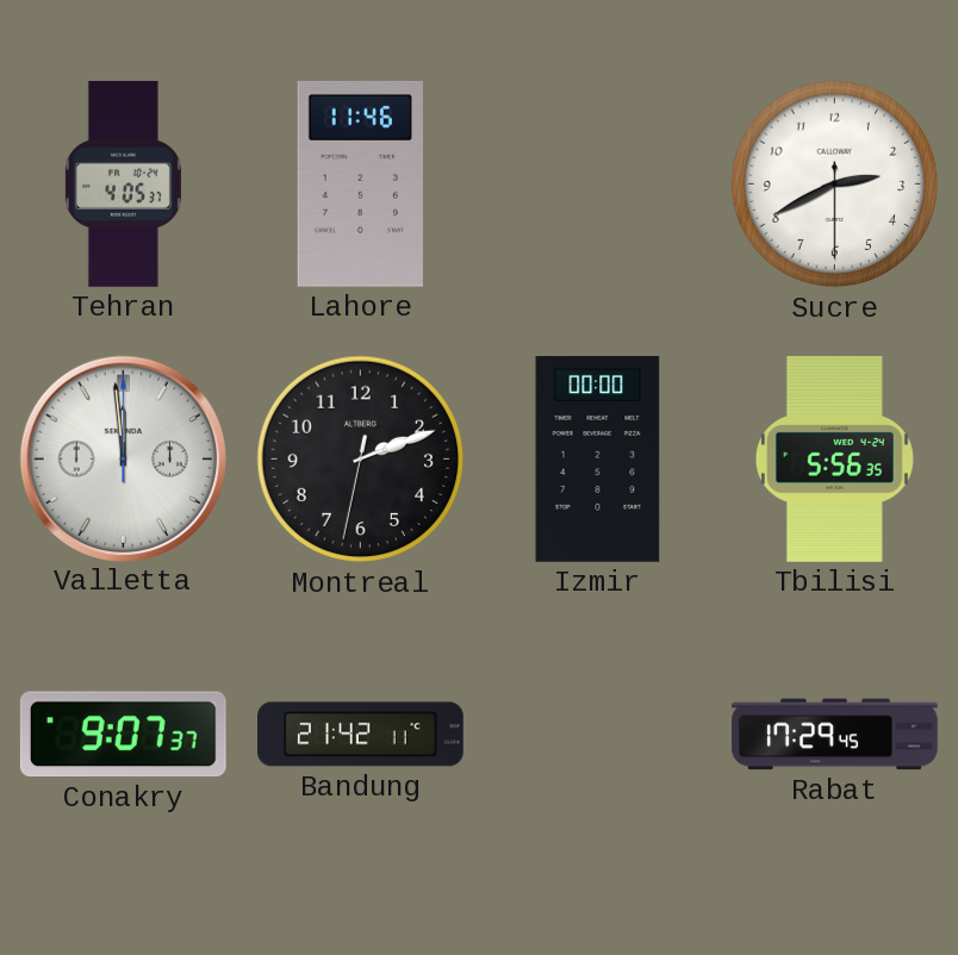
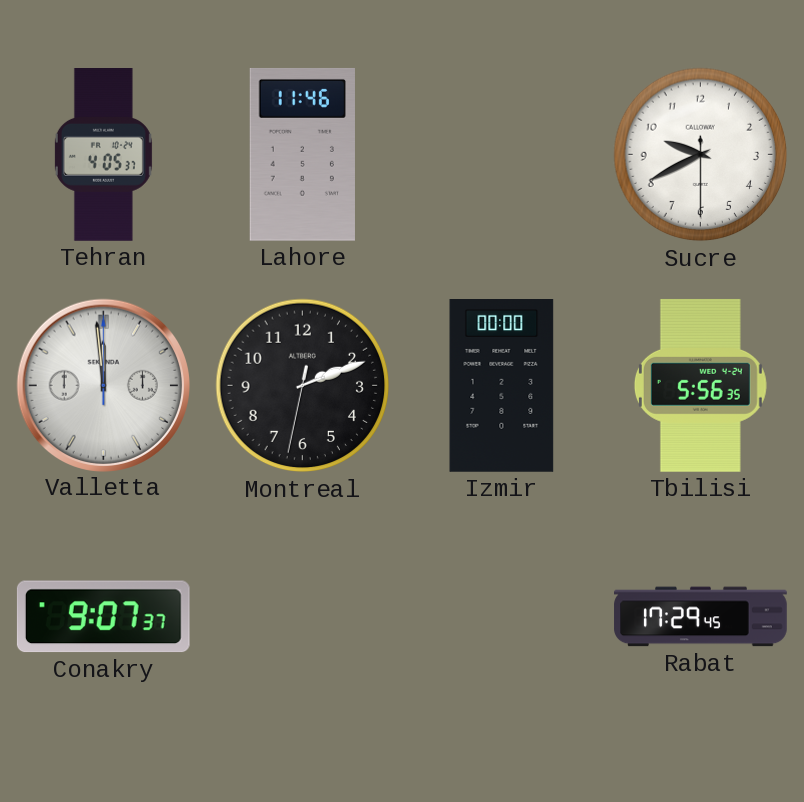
Sucre: 2:40 -> 9:40
Bandung: 21:42 -> none
